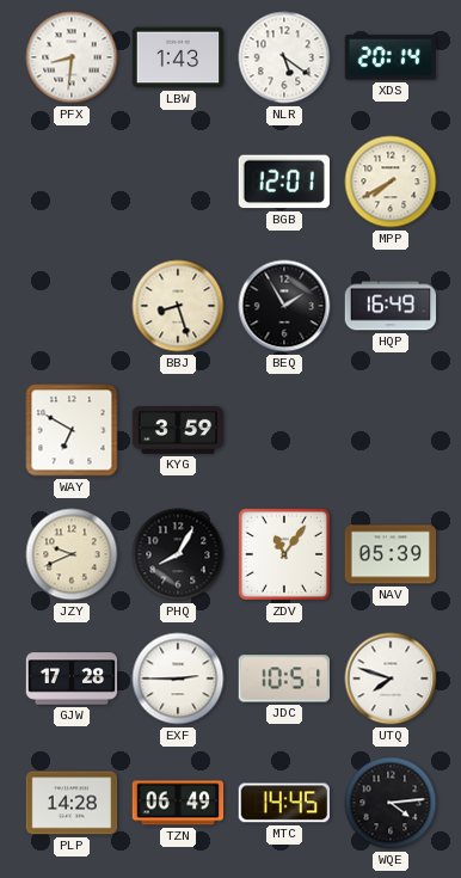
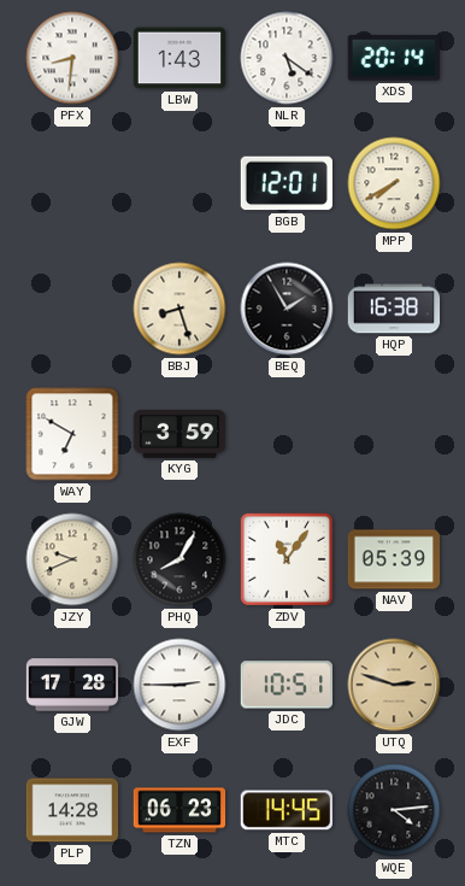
HQP: 16:49 -> 16:38
UTQ: 7:48 -> 2:48
UTQ dial: white -> champagne
TZN: 06:49 -> 06:23
